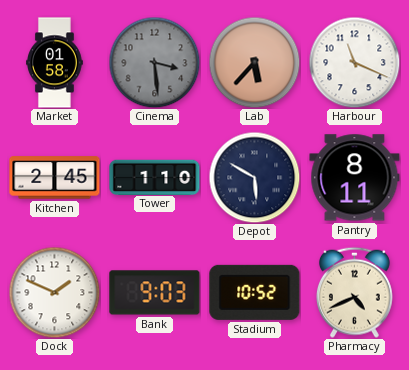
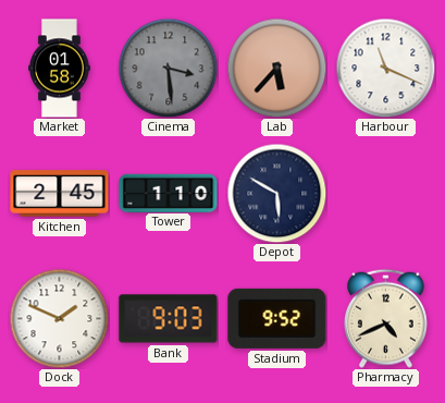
Pantry: 8:11 -> none
Stadium: 10:52 -> 9:52
